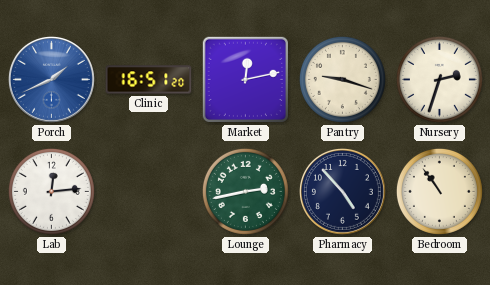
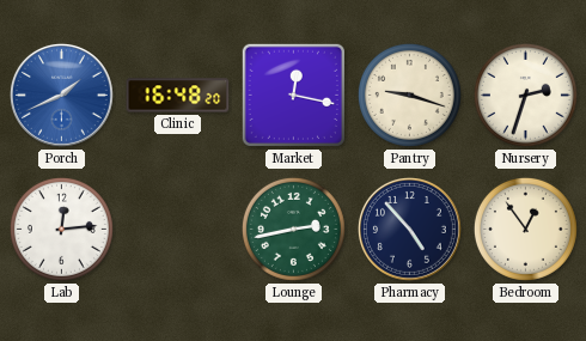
Clinic: 16:51 -> 16:48
Market: 12:13 -> 12:17
Bedroom: 10:54 -> 12:54
